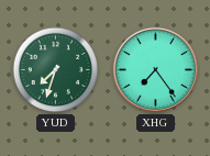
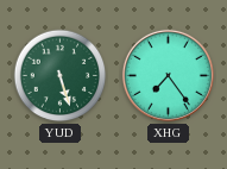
YUD: 7:33 -> 5:27
